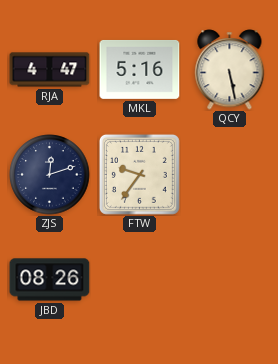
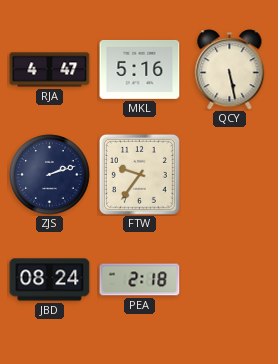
ZJS: 12:12 -> 2:12
JBD: 08:26 -> 08:24
PEA: none -> 2:18
